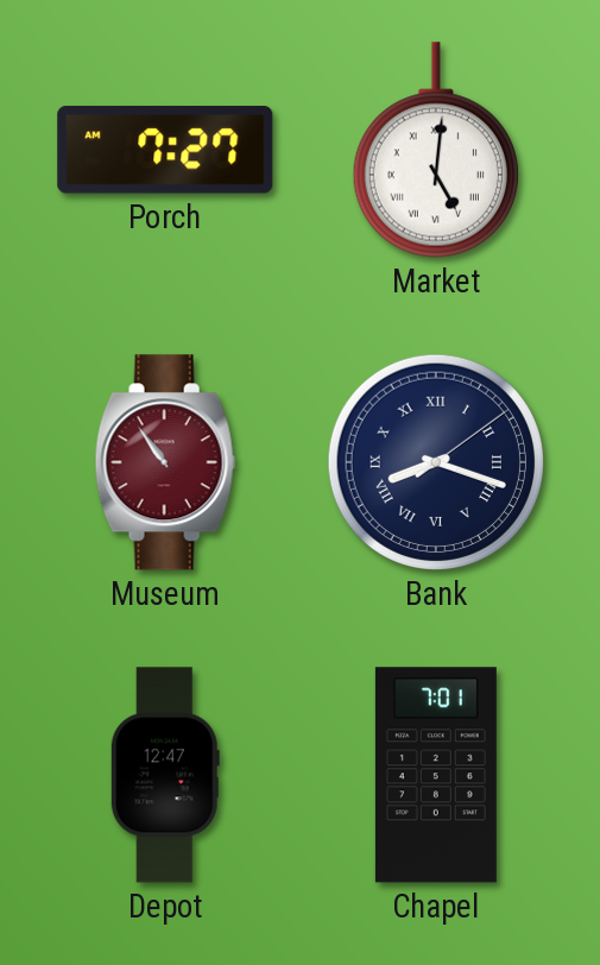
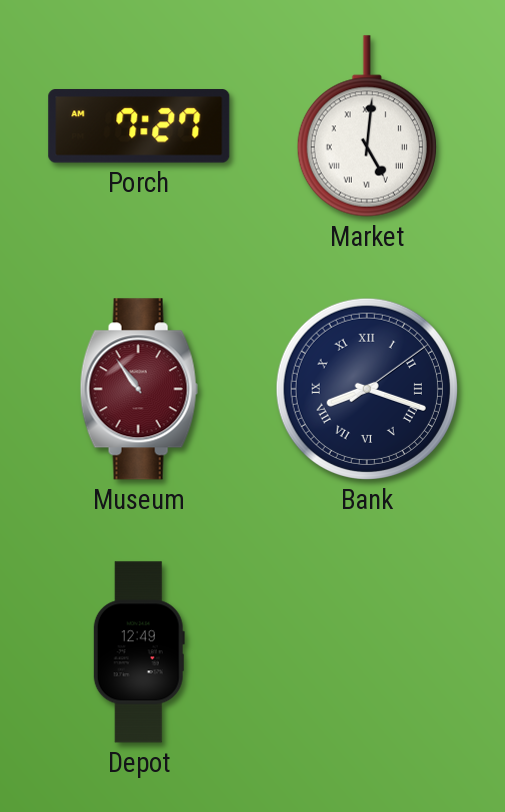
Depot: 12:47 -> 12:49
Chapel: 7:01 -> none
